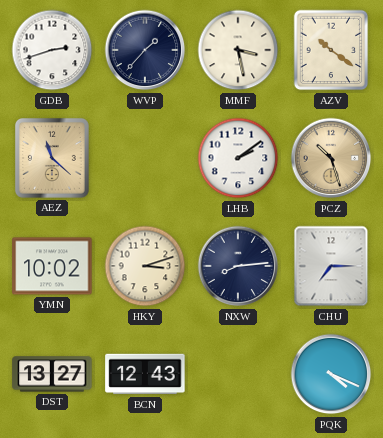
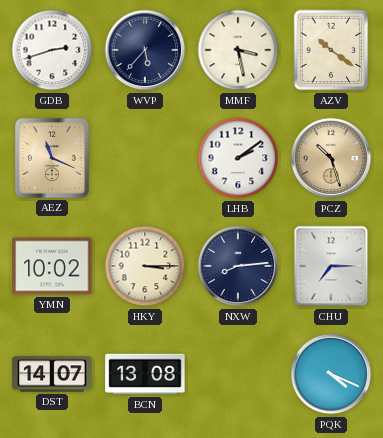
WVP: 1:37 -> 5:37
AEZ: 11:22 -> 11:19
HKY: 3:12 -> 3:15
DST: 13:27 -> 14:07
BCN: 12:43 -> 13:08
